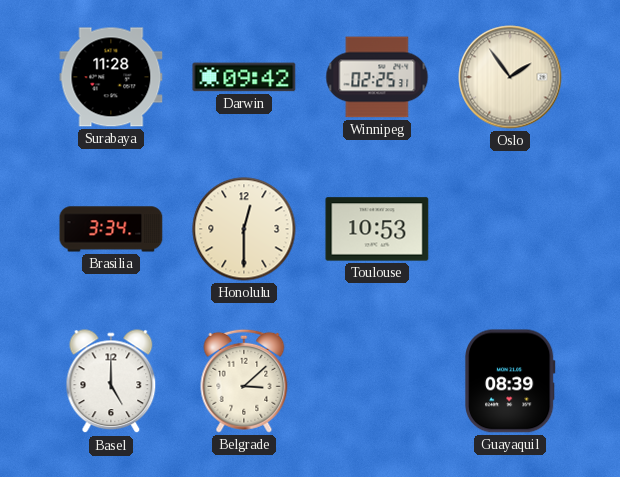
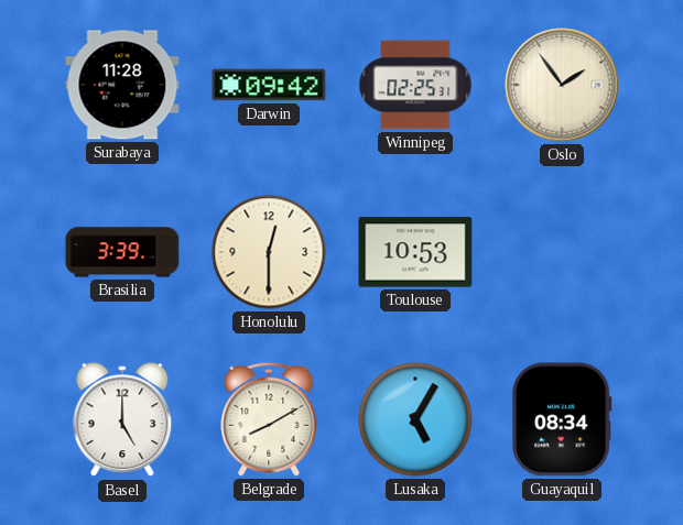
Brasilia: 3:34 -> 3:39
Belgrade: 3:08 -> 8:10
Lusaka: none -> 5:05
Guayaquil: 08:39 -> 08:34
